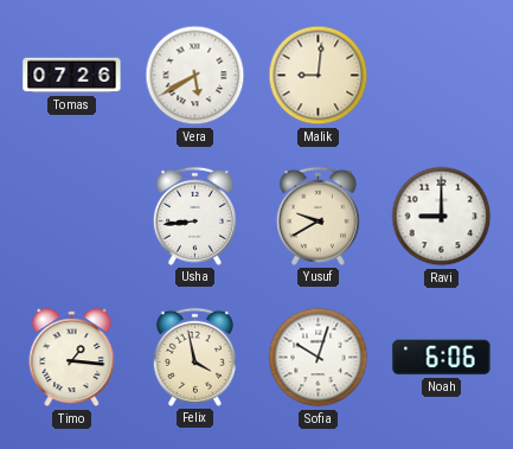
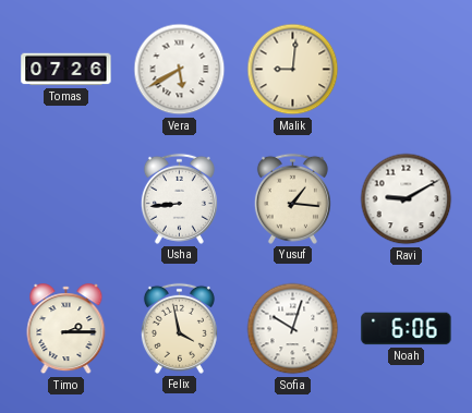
Yusuf: 9:40 -> 1:16
Ravi: 9:00 -> 9:10
Timo: 1:16 -> 2:15
